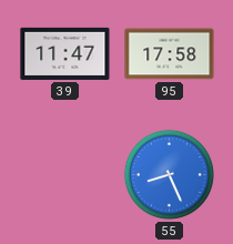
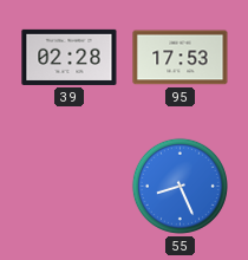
39: 11:47 -> 02:28
95: 17:58 -> 17:53
